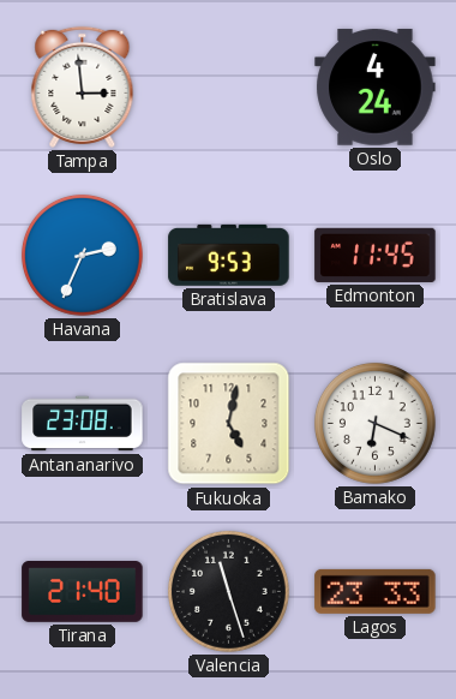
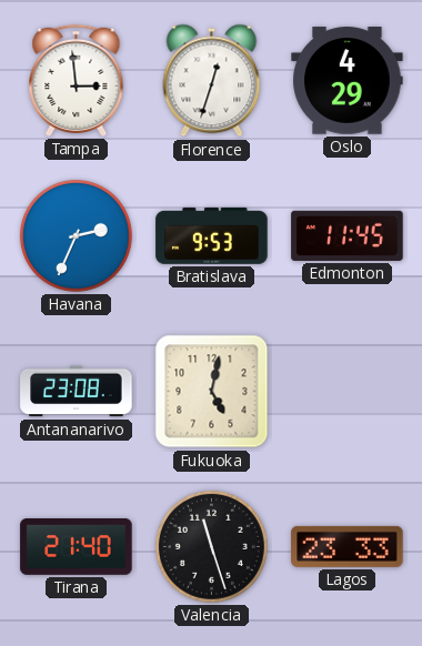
Florence: none -> 12:33
Oslo: 4:24 -> 4:29
Bamako: 6:19 -> none
